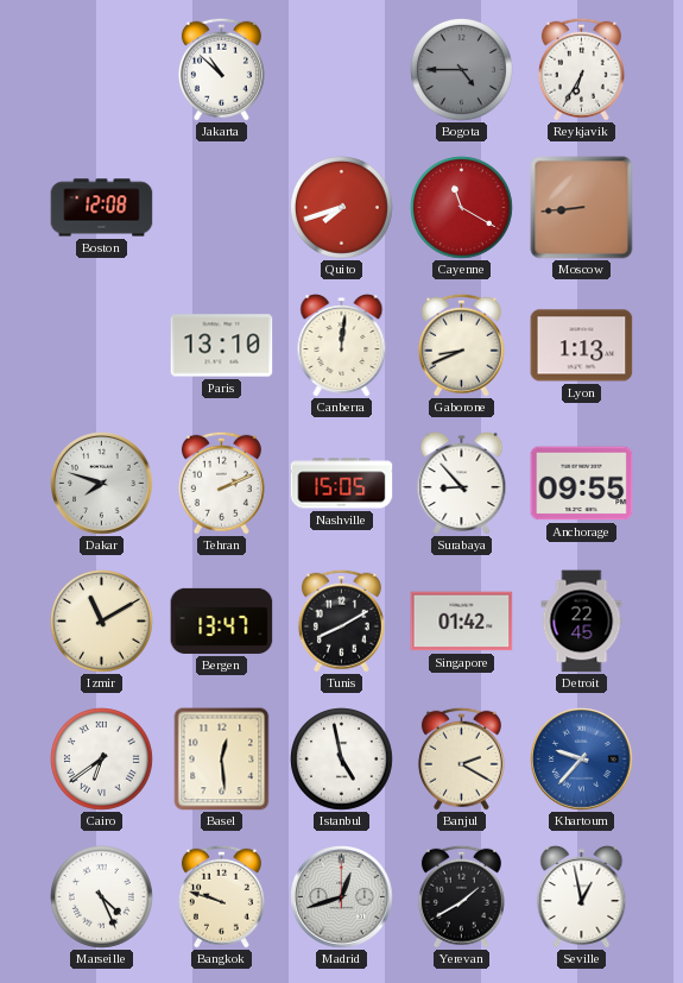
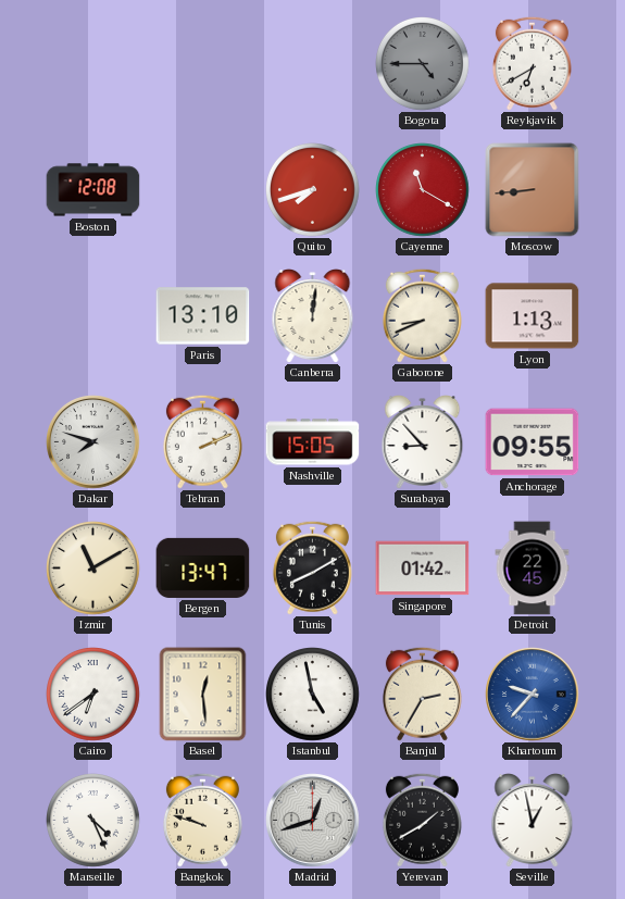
Jakarta: 10:52 -> none
Reykjavik: 6:35 -> 6:40
Banjul: 2:20 -> 2:35
